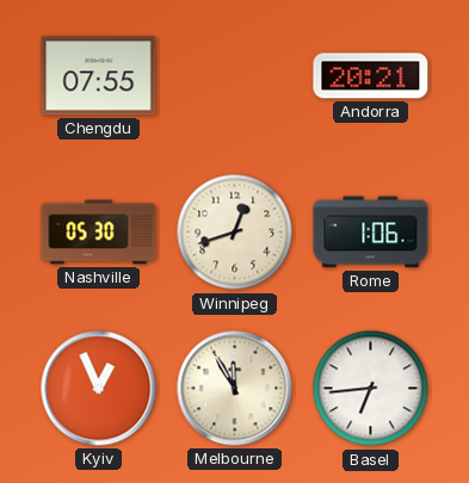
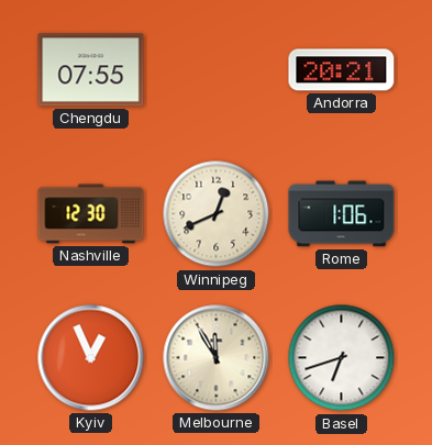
Nashville: 05:30 -> 12:30
Winnipeg: 12:42 -> 12:41
Basel: 6:44 -> 6:42
